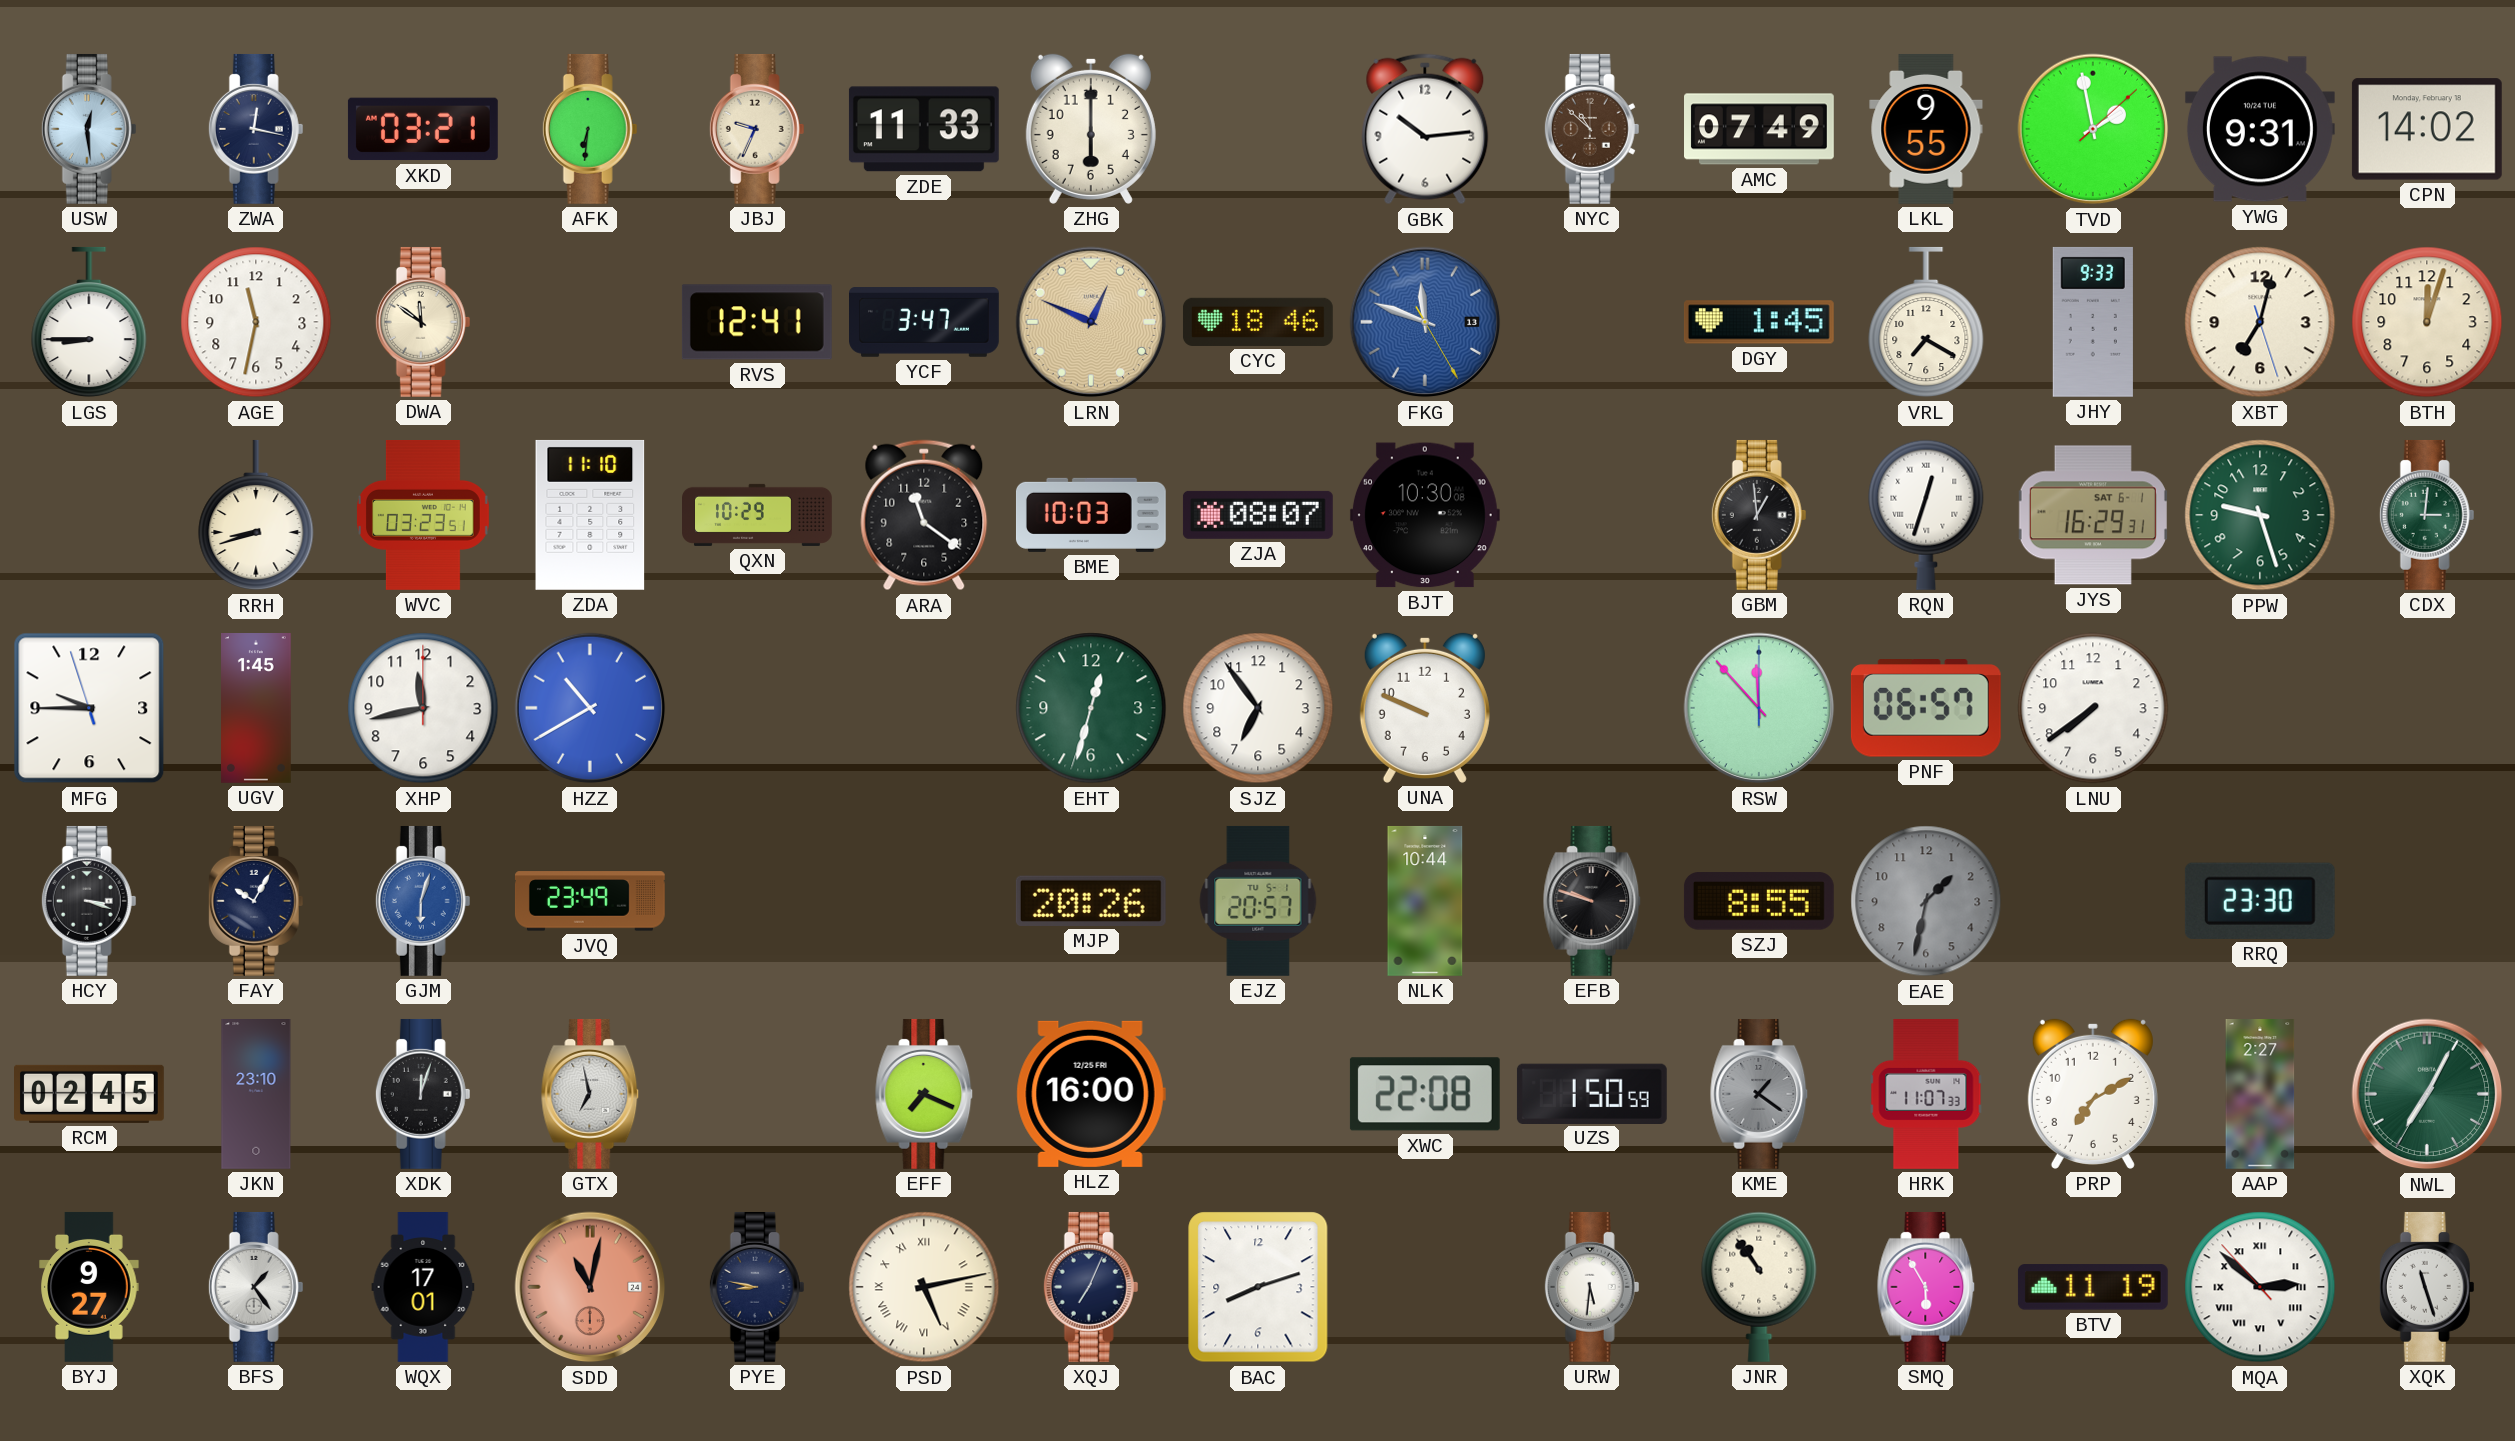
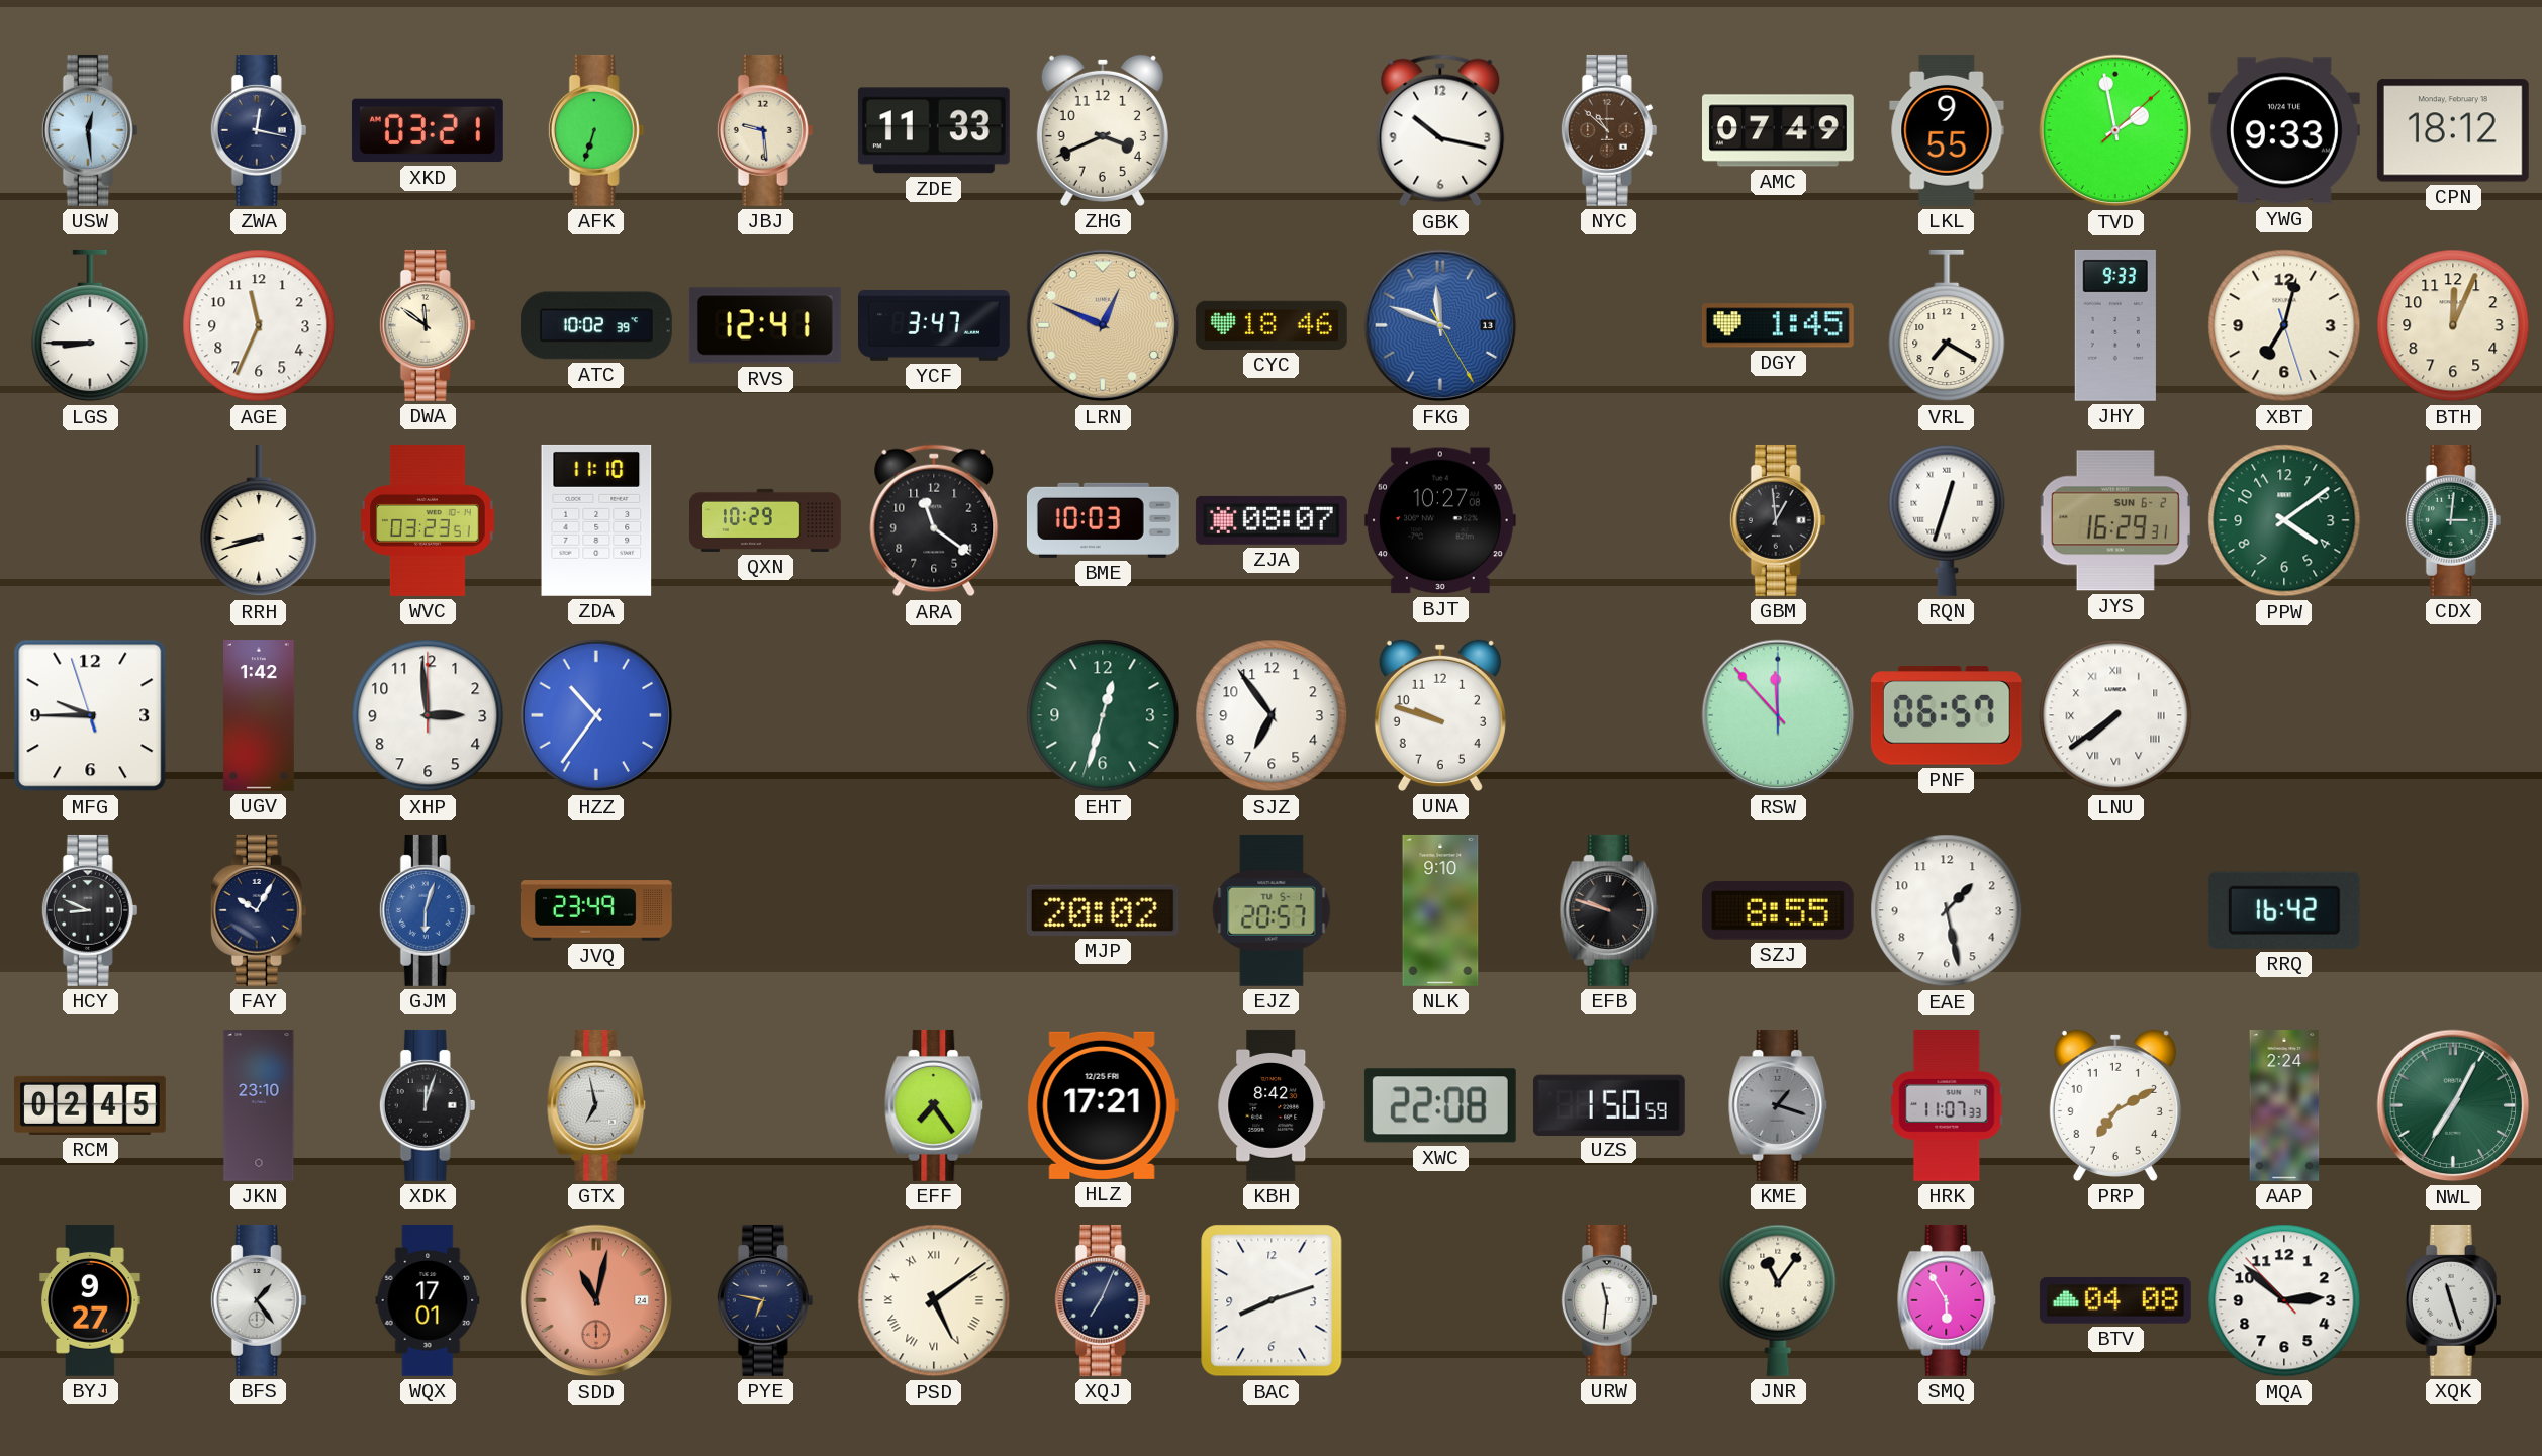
AFK: 6:31 -> 6:33
JBJ: 9:34 -> 9:29
ZHG: 6:00 -> 3:41
GBK: 10:14 -> 10:17
YWG: 9:31 -> 9:33
CPN: 14:02 -> 18:12
AGE: 11:32 -> 11:34
ATC: none -> 10:02
BTH: 12:03 -> 12:04
BJT: 10:30 -> 10:27
JYS date: SAT 6-1 -> SUN 6-2
PPW: 9:27 -> 4:09
UGV: 1:45 -> 1:42
XHP: 11:43 -> 2:59
HZZ: 10:40 -> 10:36
UNA: 9:49 -> 9:48
LNU numerals: Arabic -> Roman
HCY: 3:18 -> 8:49
MJP: 20:26 -> 20:02
NLK: 10:44 -> 9:10
EAE: 1:32 -> 1:28
EAE dial: grey -> white
RRQ: 23:30 -> 16:42
EFF: 7:19 -> 7:24
HLZ: 16:00 -> 17:21
KBH: none -> 8:42
KME: 1:21 -> 1:18
AAP: 2:27 -> 2:24
PYE: 8:47 -> 6:47
PSD: 5:13 -> 5:09
URW: 5:31 -> 11:31
JNR: 10:54 -> 11:06
BTV: 11:19 -> 04:08
MQA numerals: Roman -> Arabic
